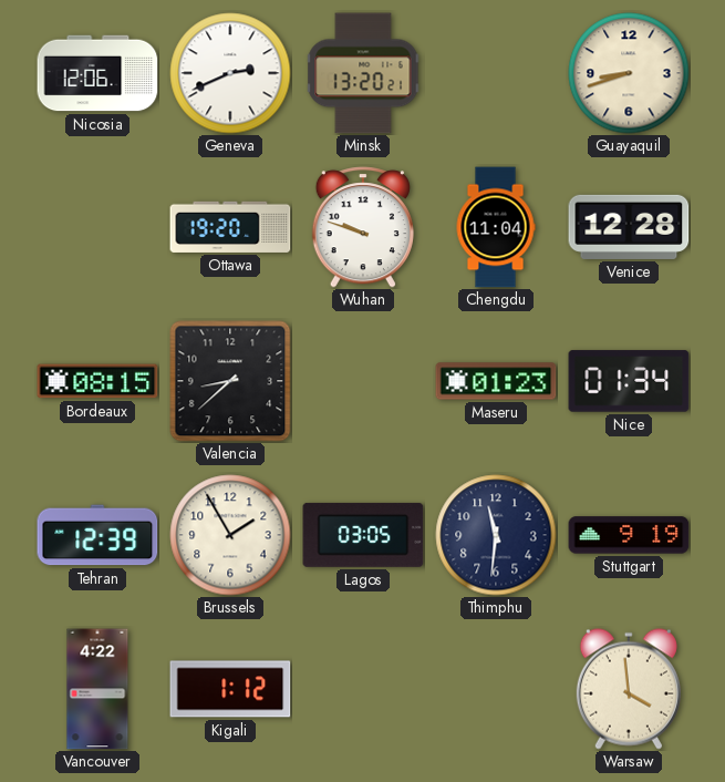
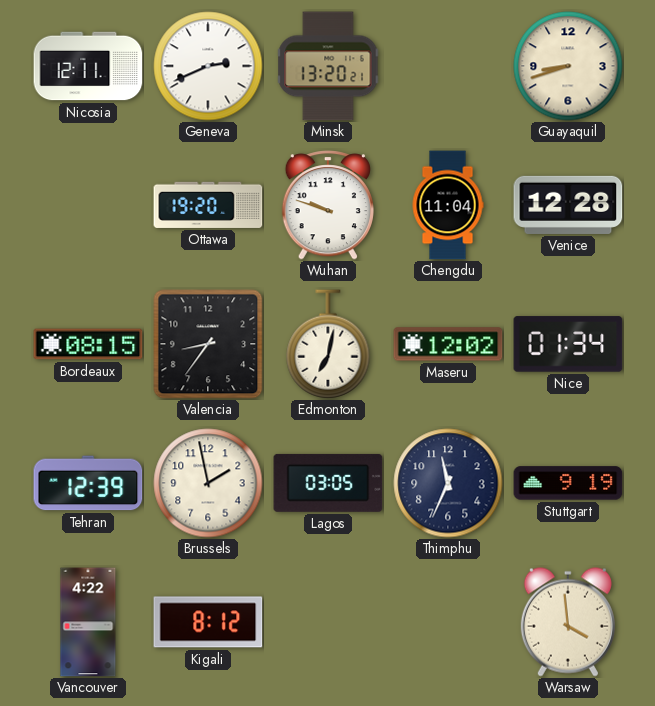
Nicosia: 12:06 -> 12:11
Valencia: 8:38 -> 8:36
Edmonton: none -> 7:02
Maseru: 01:23 -> 12:02
Brussels: 1:55 -> 1:58
Thimphu: 11:31 -> 11:34
Kigali: 1:12 -> 8:12
